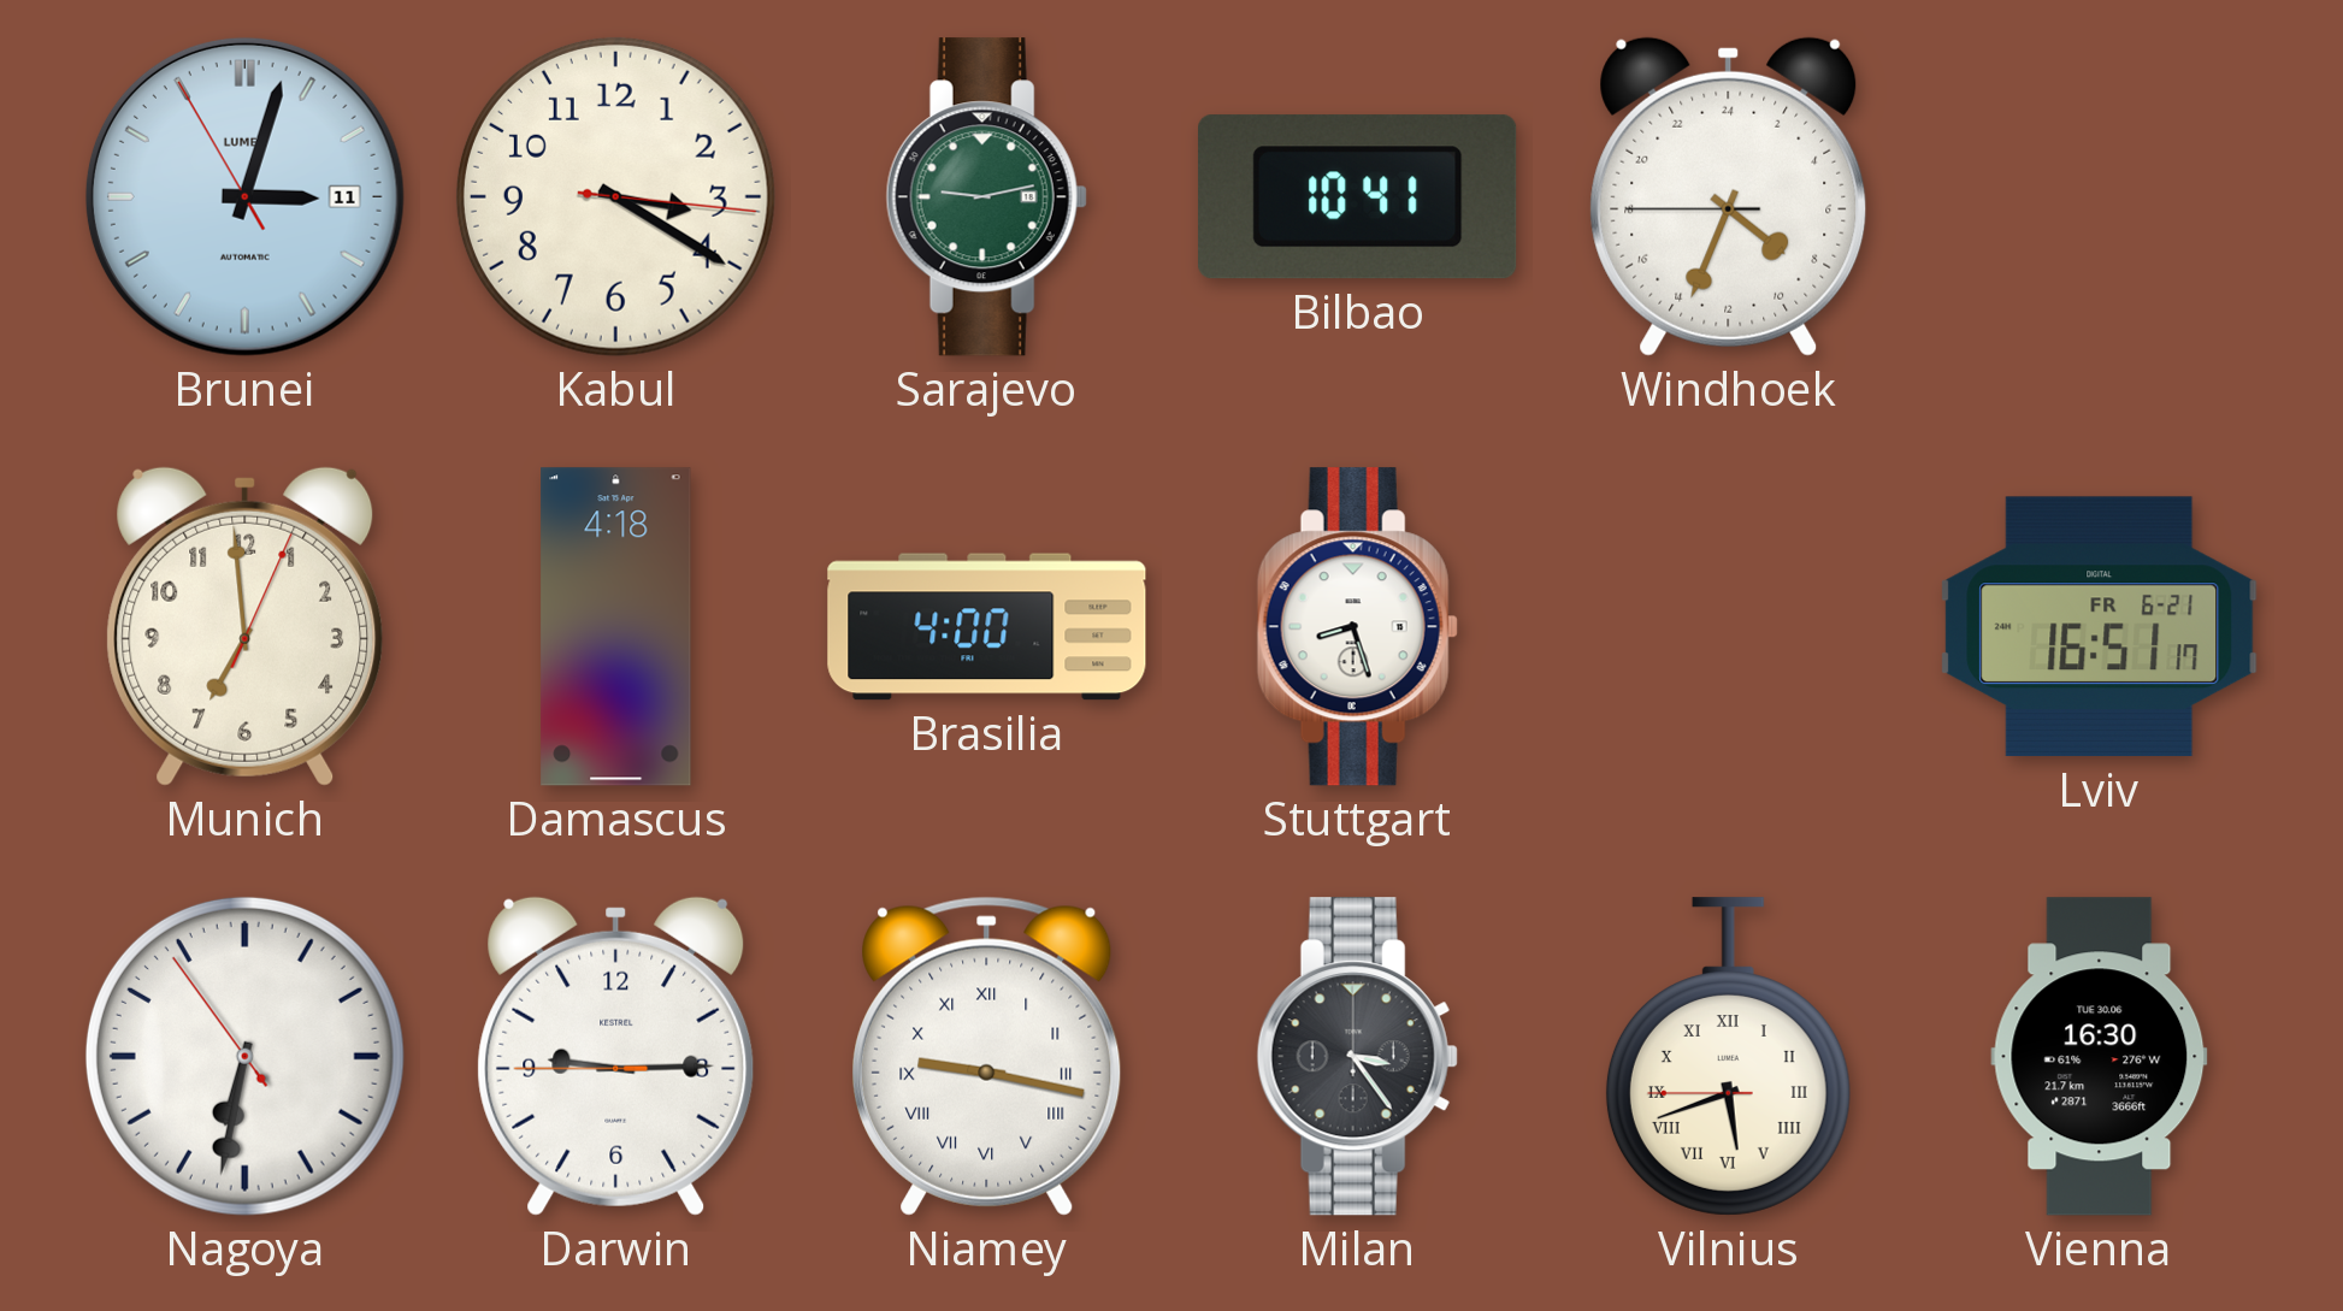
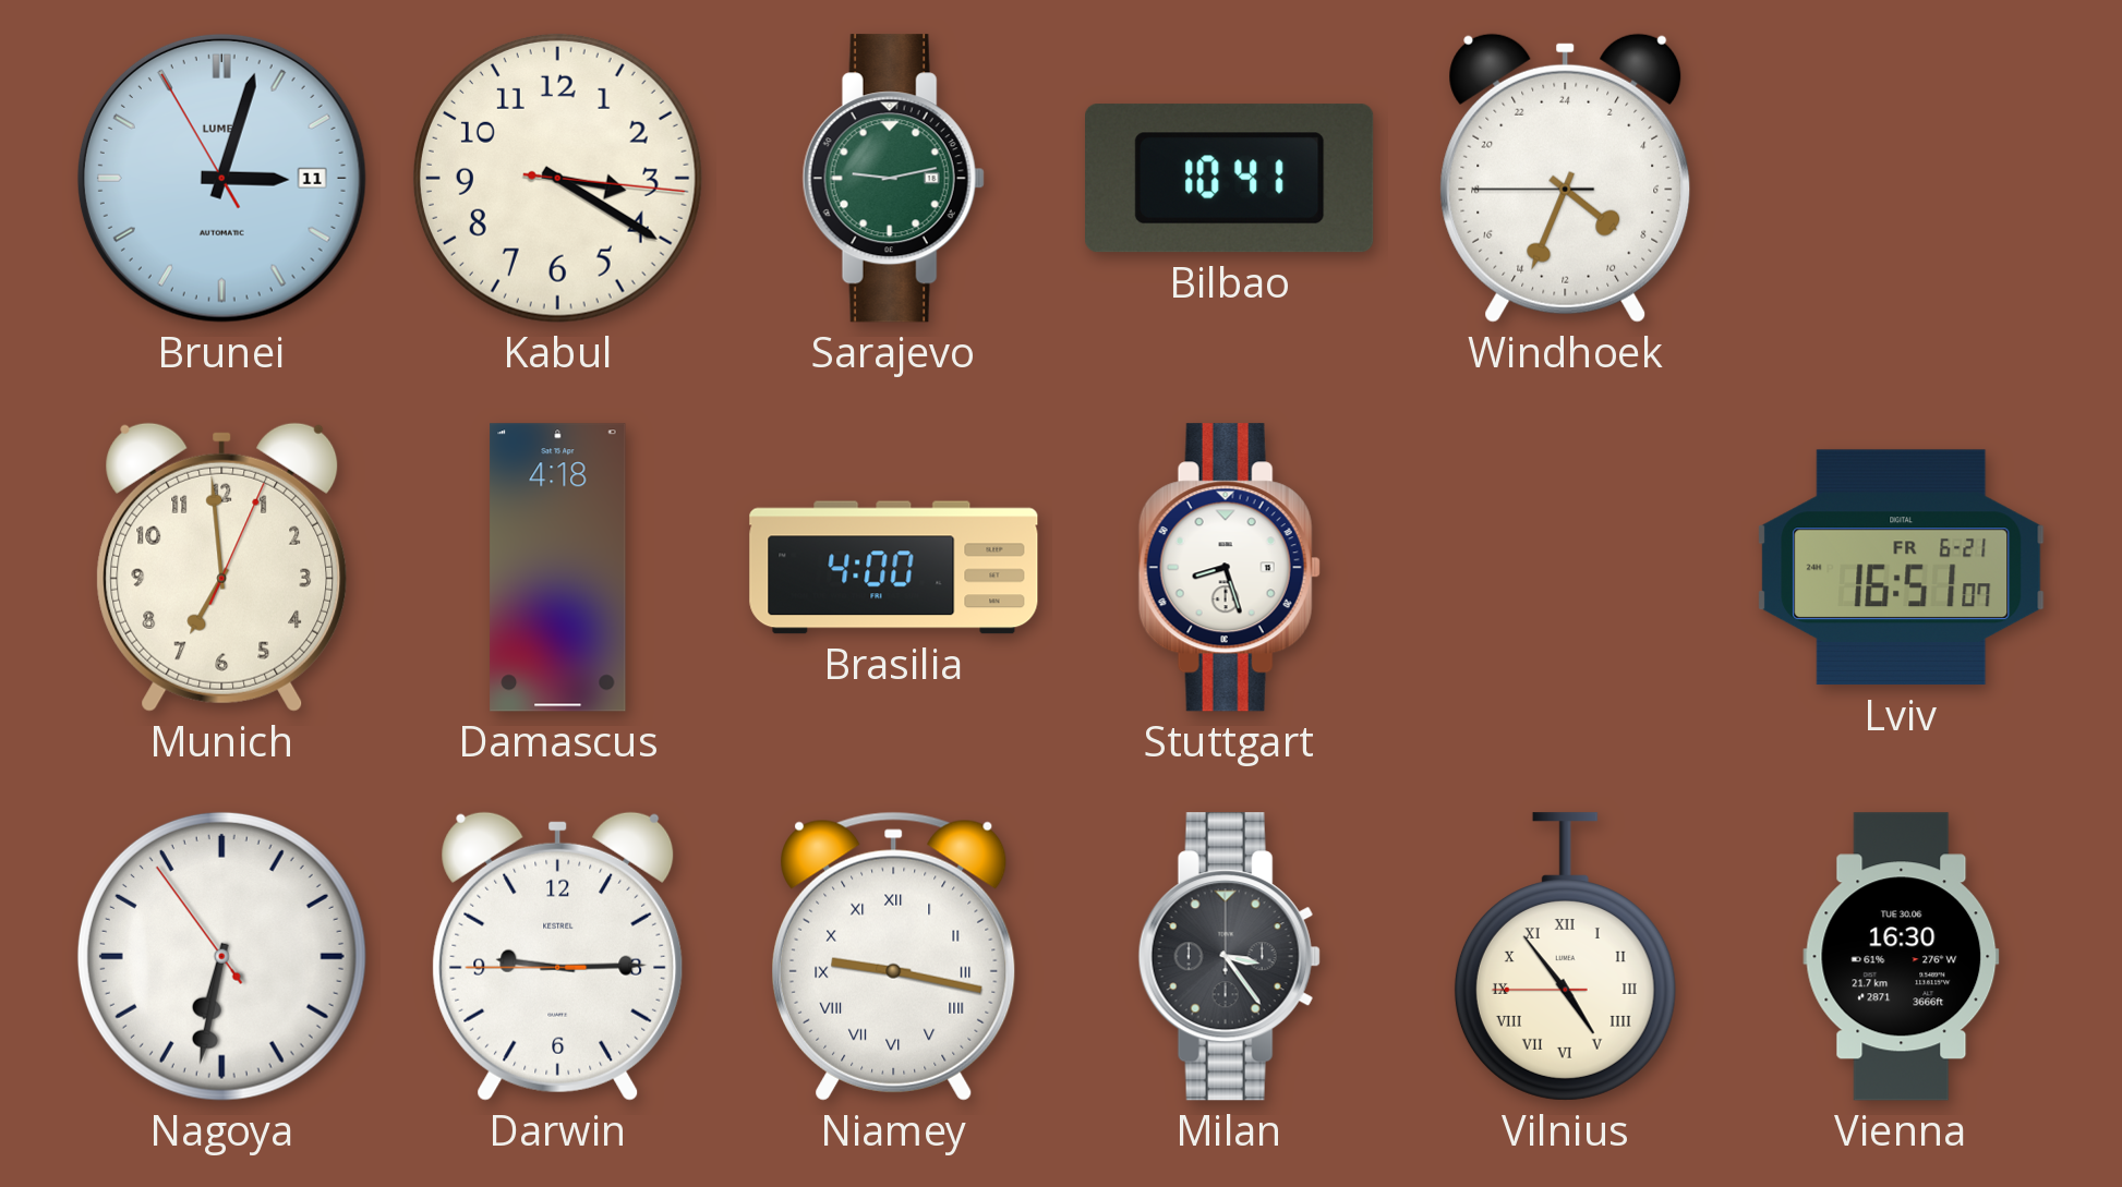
Lviv: 16:51:17 -> 16:51:07
Vilnius: 5:41 -> 4:53
